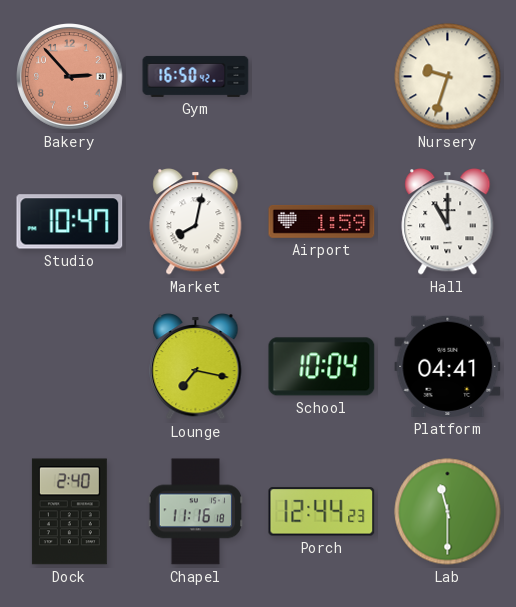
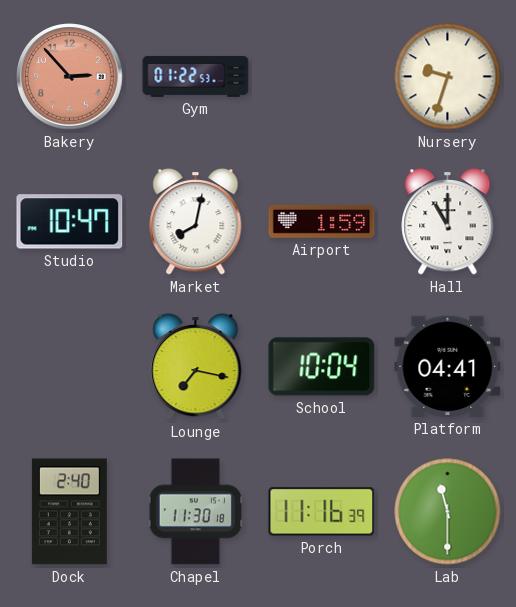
Gym: 16:50 -> 01:22
Chapel: 11:16 -> 11:30
Porch: 12:44 -> 11:16
